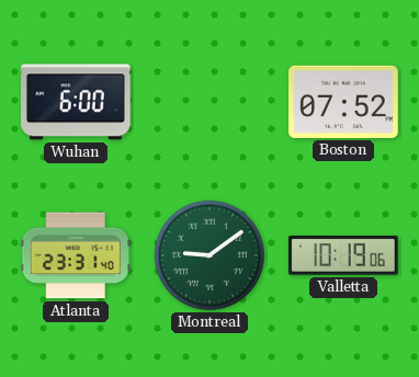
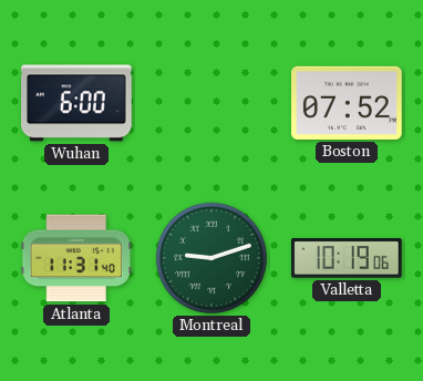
Atlanta: 23:31 -> 11:31
Montreal: 9:09 -> 9:12
